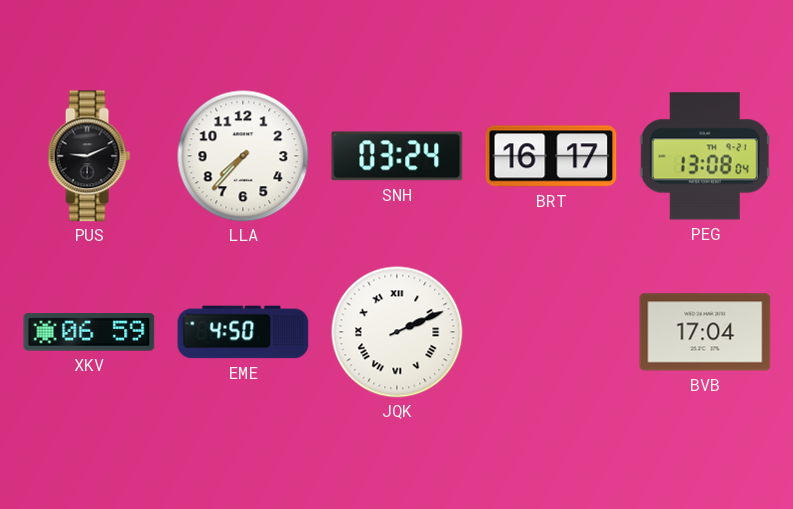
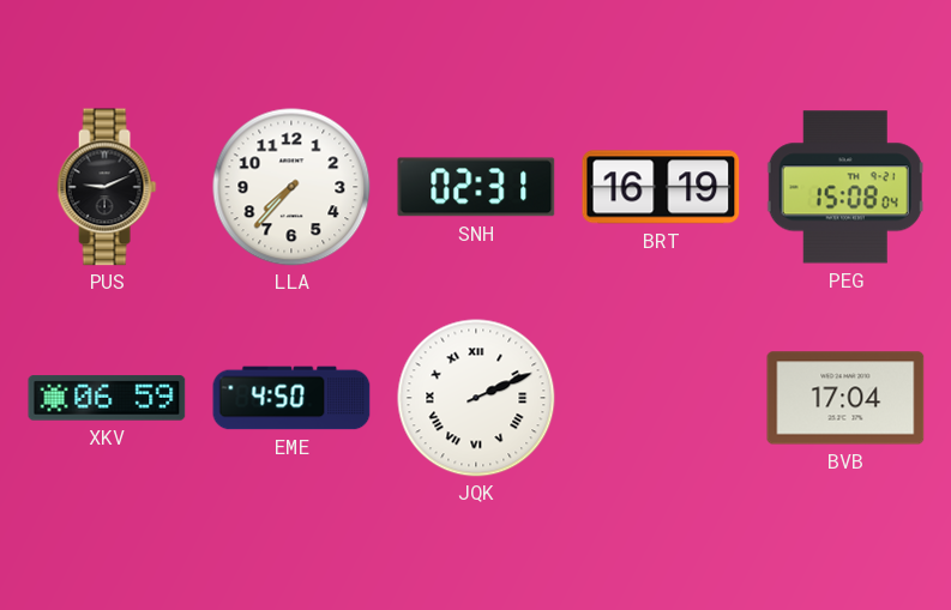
SNH: 03:24 -> 02:31
BRT: 16:17 -> 16:19
PEG: 13:08 -> 15:08
